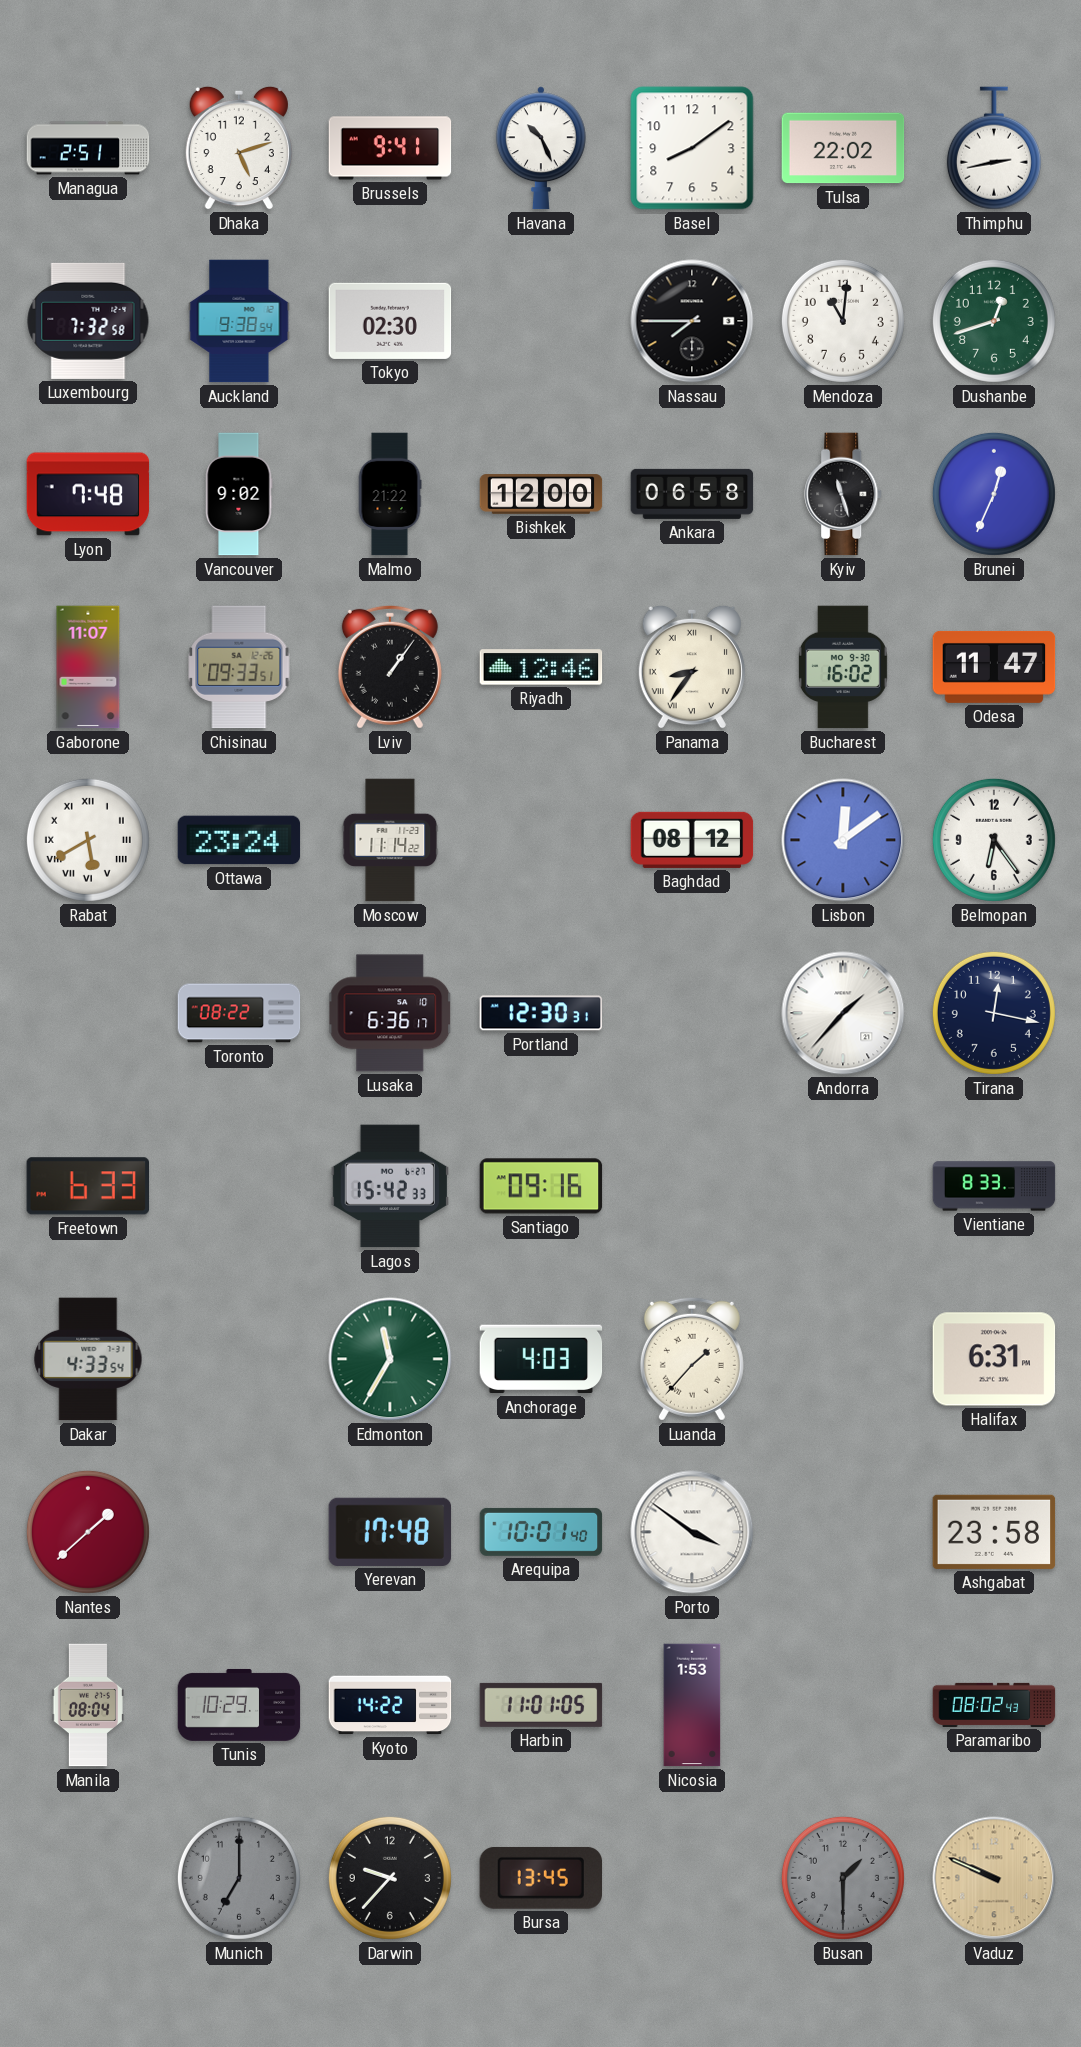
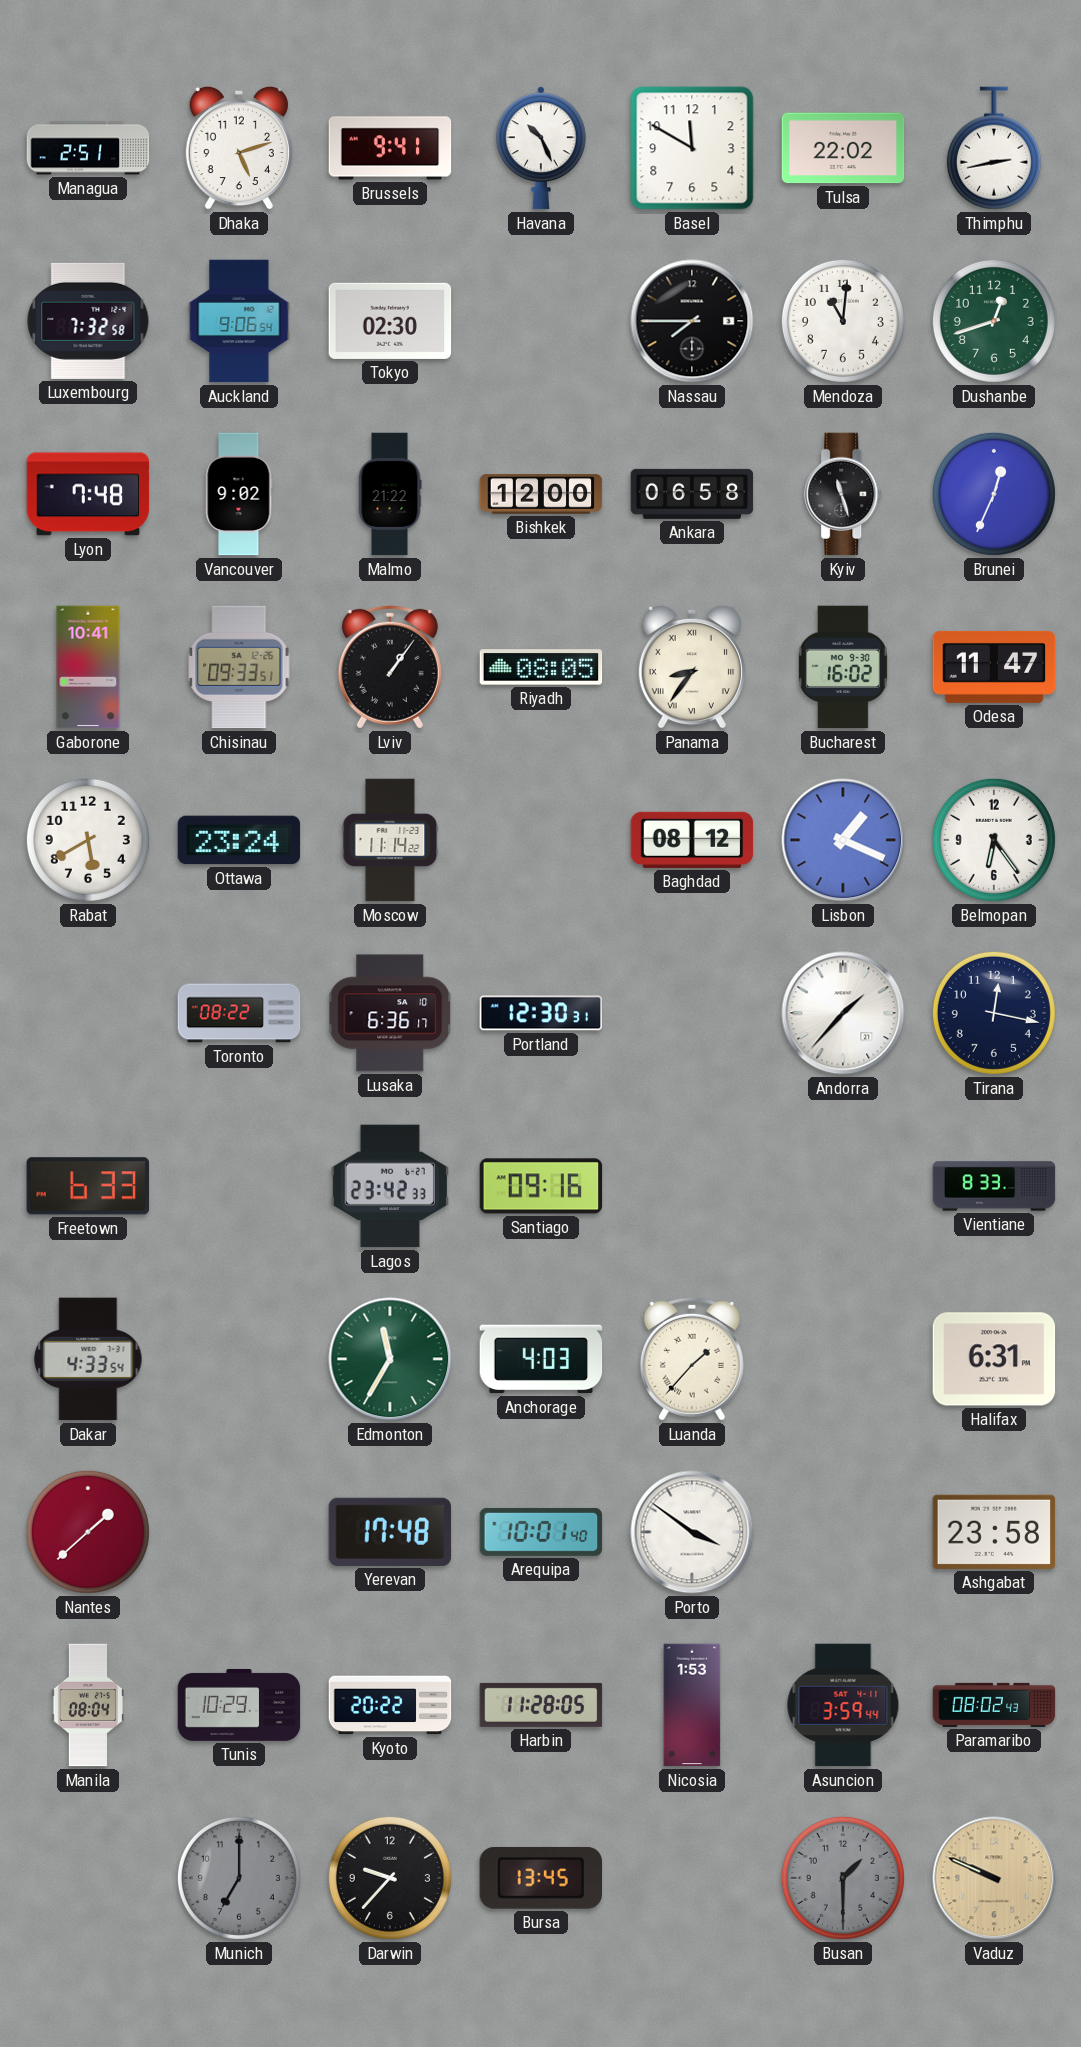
Basel: 8:09 -> 11:50
Auckland: 9:38 -> 9:06
Gaborone: 11:07 -> 10:41
Riyadh: 12:46 -> 08:05
Rabat numerals: Roman -> Arabic
Lisbon: 12:09 -> 1:19
Lagos: 15:42 -> 23:42
Kyoto: 14:22 -> 20:22
Harbin: 11:01 -> 11:28
Asuncion: none -> 3:59
